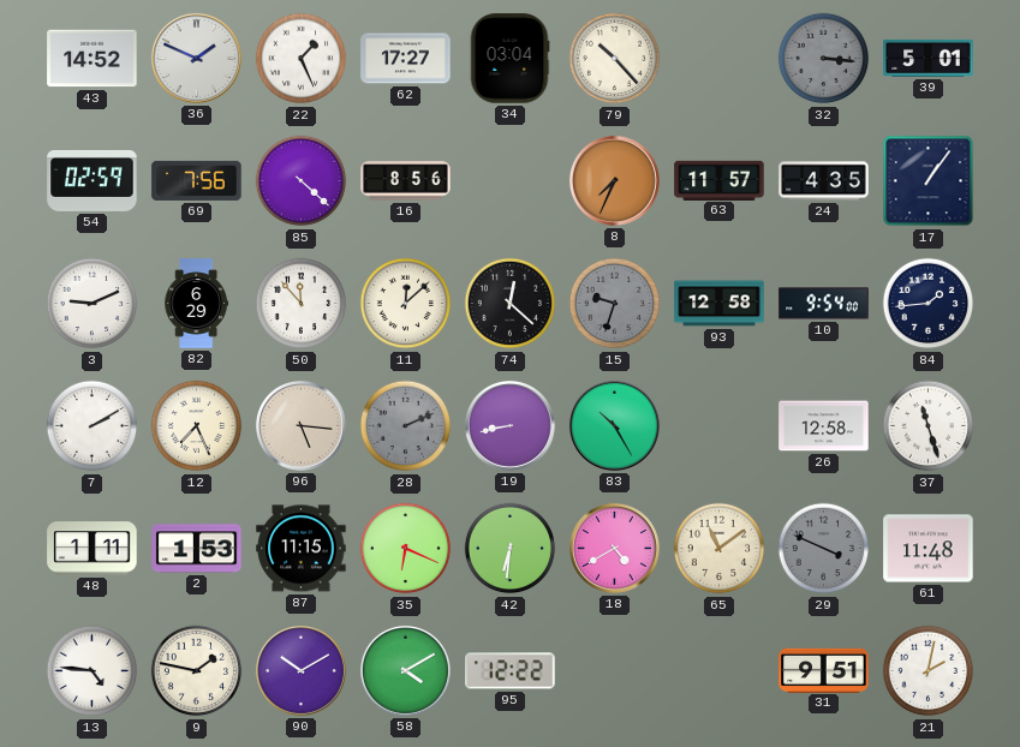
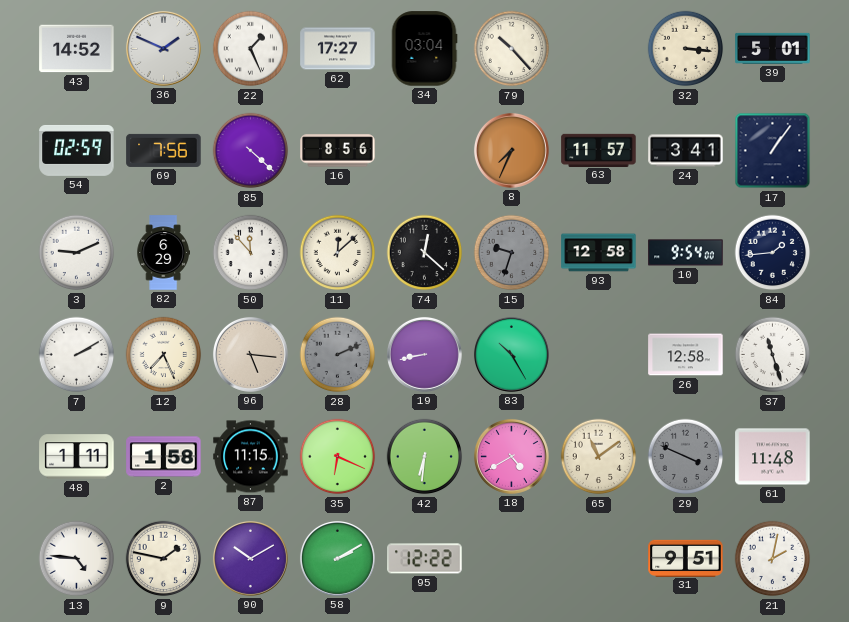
32 dial: grey -> cream
24: 4:35 -> 3:41
2: 1:53 -> 1:58
58: 4:10 -> 2:10
